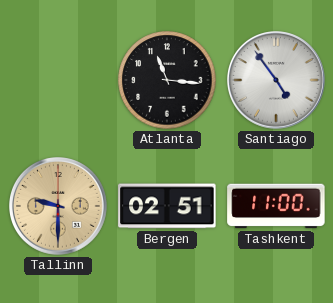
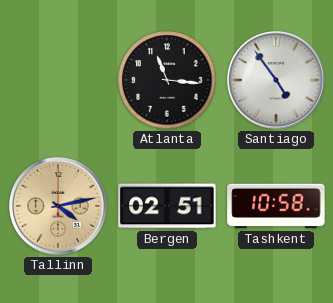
Tallinn: 9:30 -> 4:13
Tashkent: 11:00 -> 10:58
